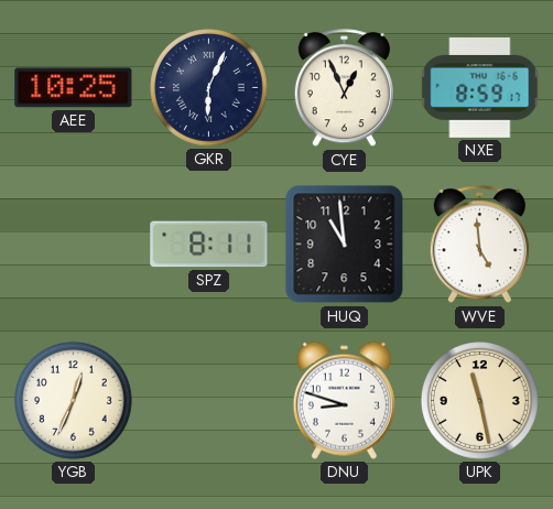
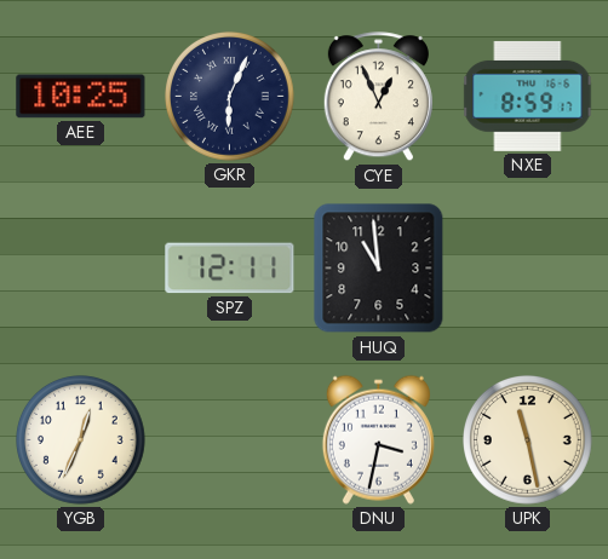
SPZ: 8:11 -> 12:11
WVE: 4:59 -> none
DNU: 8:48 -> 3:32
